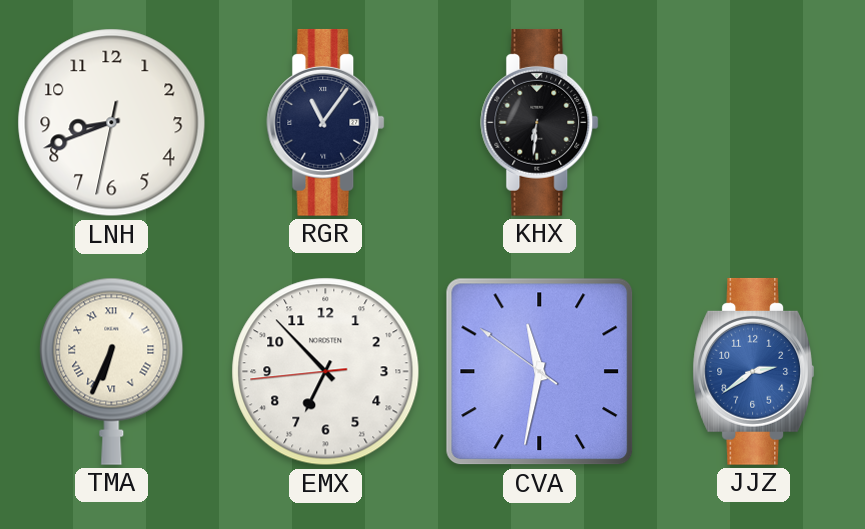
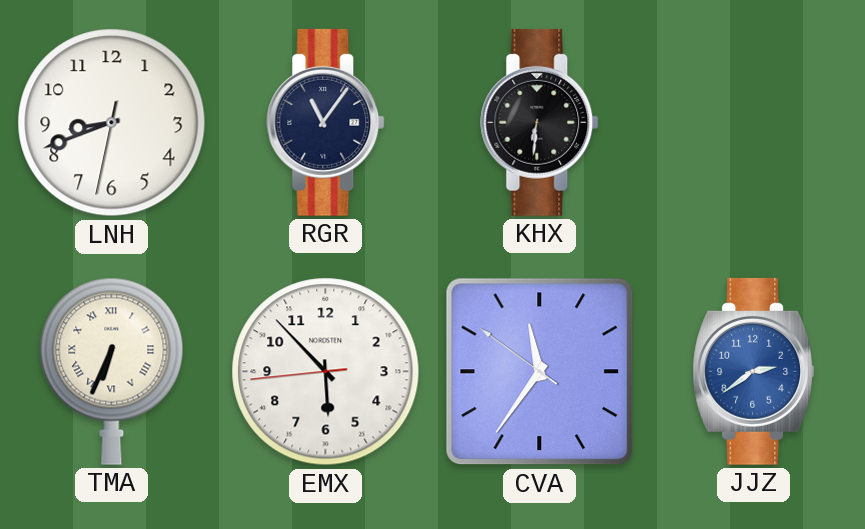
EMX: 6:52 -> 5:52
CVA: 11:31 -> 11:35
